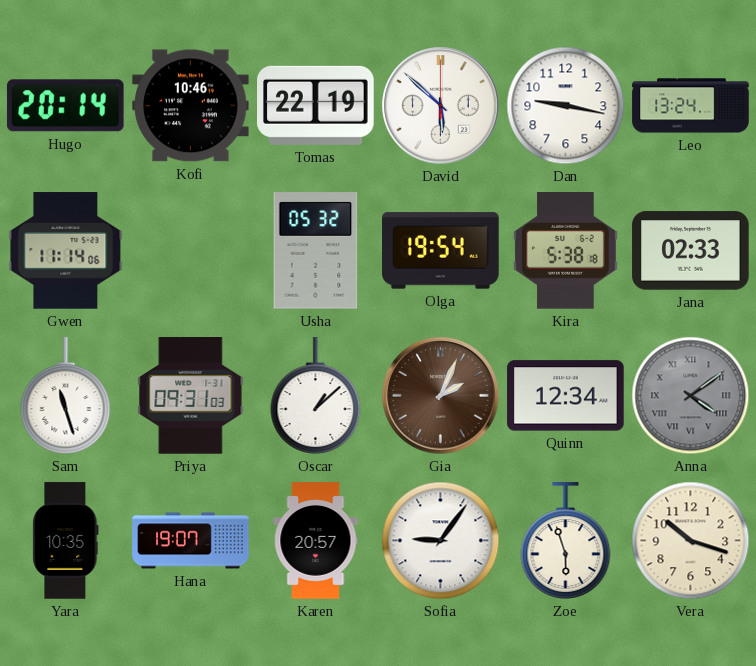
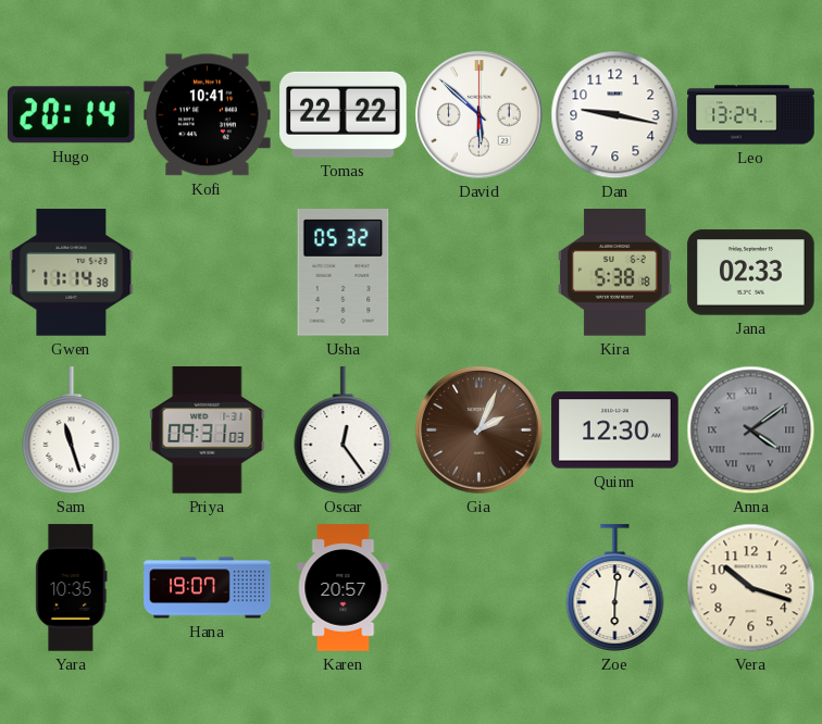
Kofi: 10:46 -> 10:41
Tomas: 22:19 -> 22:22
Gwen: 11:14:06 -> 11:14:38
Olga: 19:54 -> none
Oscar: 1:08 -> 12:24
Quinn: 12:34 -> 12:30
Sofia: 9:06 -> none
Zoe: 5:57 -> 6:01
